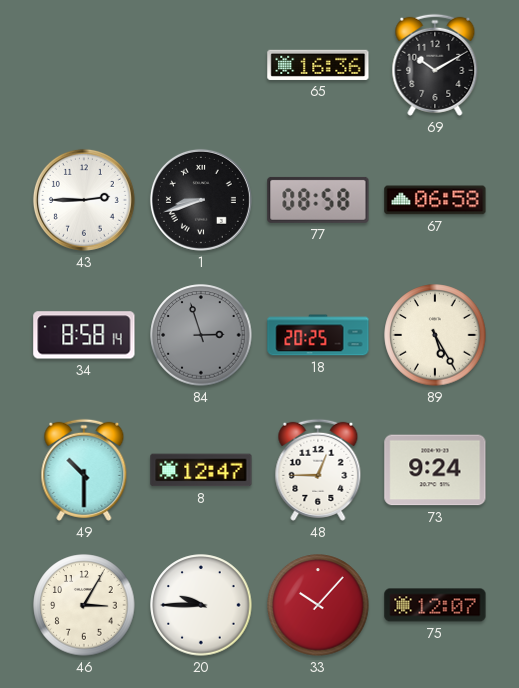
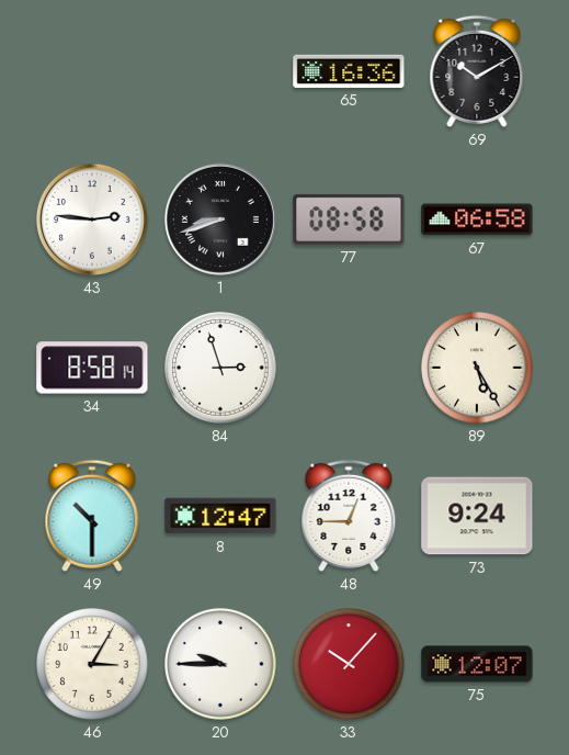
43: 2:45 -> 2:46
84 dial: grey -> white
18: 20:25 -> none
